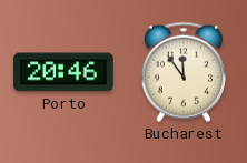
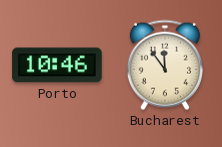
Porto: 20:46 -> 10:46
